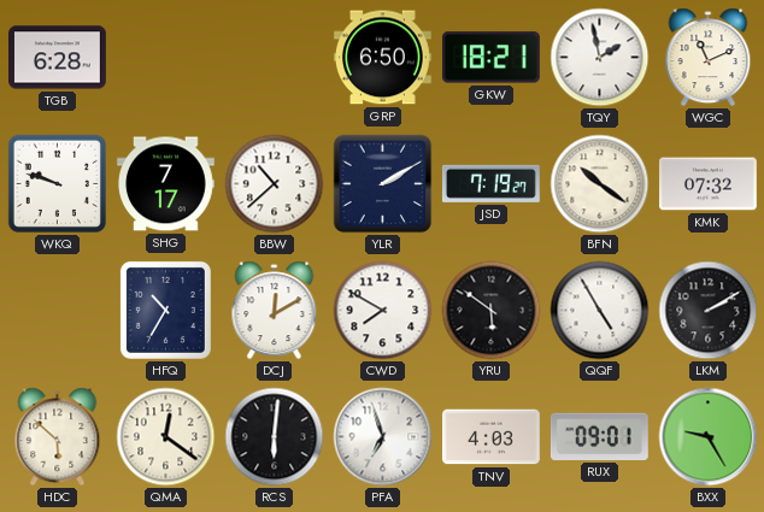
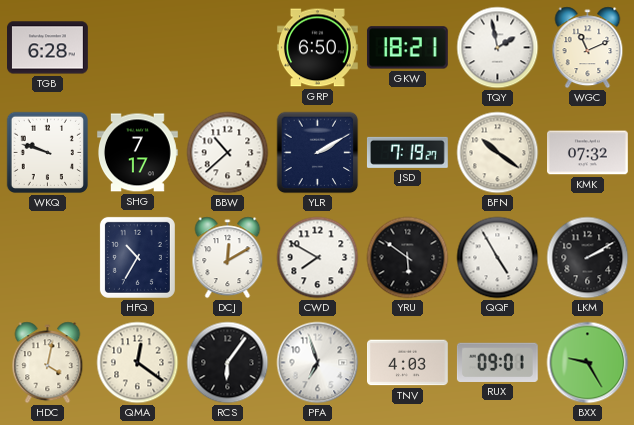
HDC: 5:52 -> 4:02
RCS: 6:01 -> 6:06
